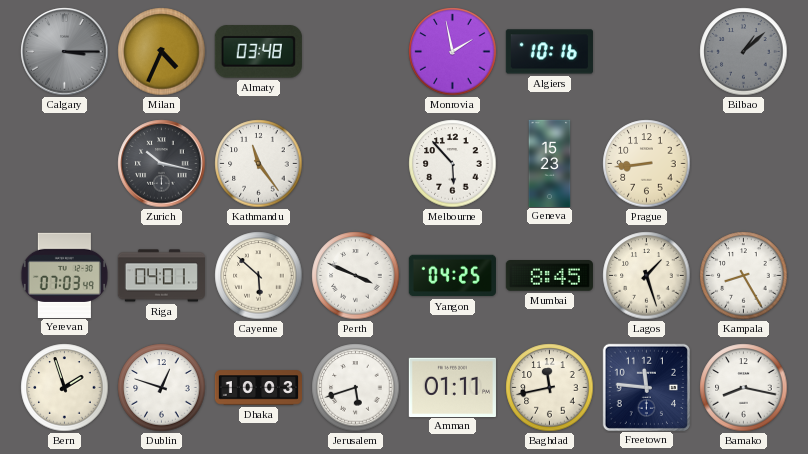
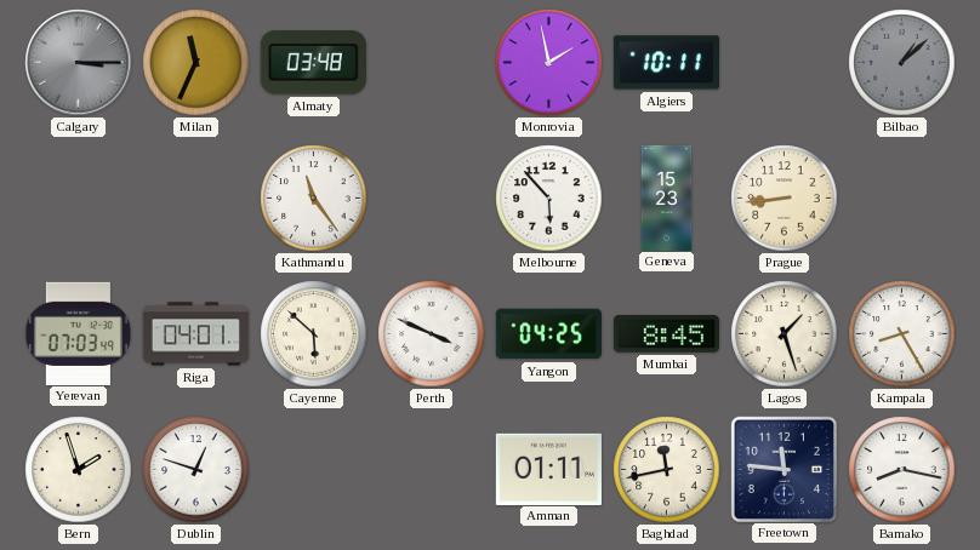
Milan: 4:34 -> 11:34
Algiers: 10:16 -> 10:11
Zurich: 10:17 -> none
Dhaka: 10:03 -> none
Jerusalem: 5:42 -> none
